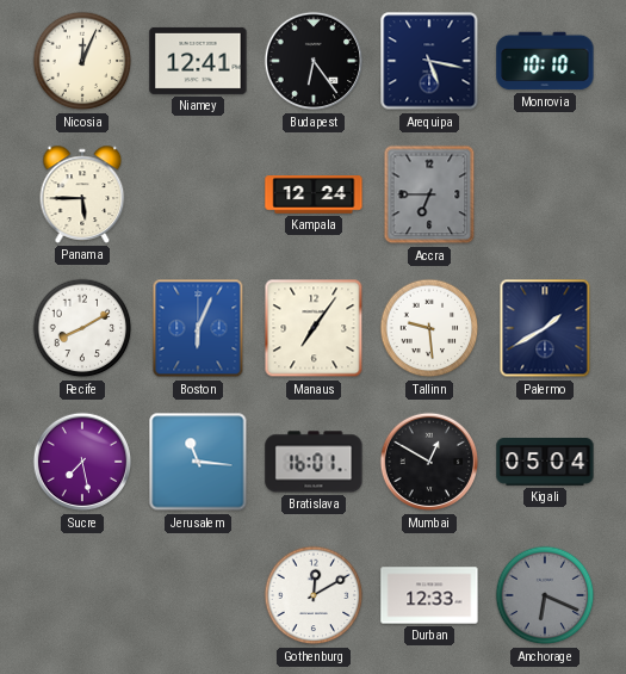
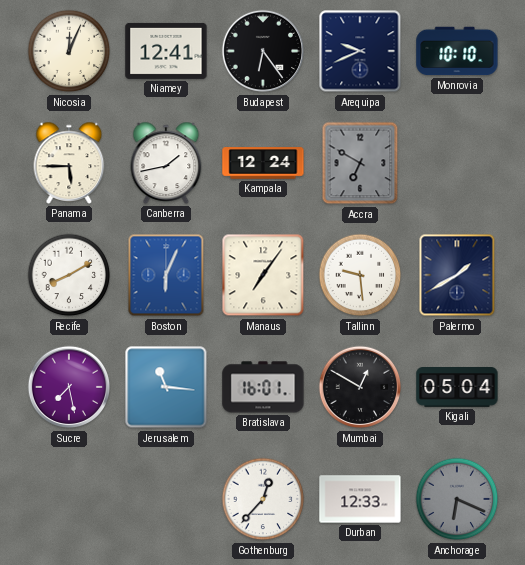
Arequipa: 5:17 -> 9:41
Canberra: none -> 1:43
Accra: 6:45 -> 6:50
Gothenburg: 12:10 -> 12:37
